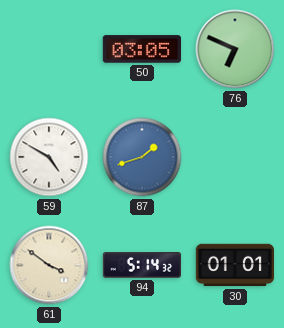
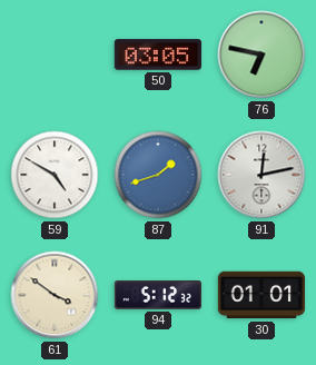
76: 6:49 -> 6:47
91: none -> 12:13
94: 5:14 -> 5:12
